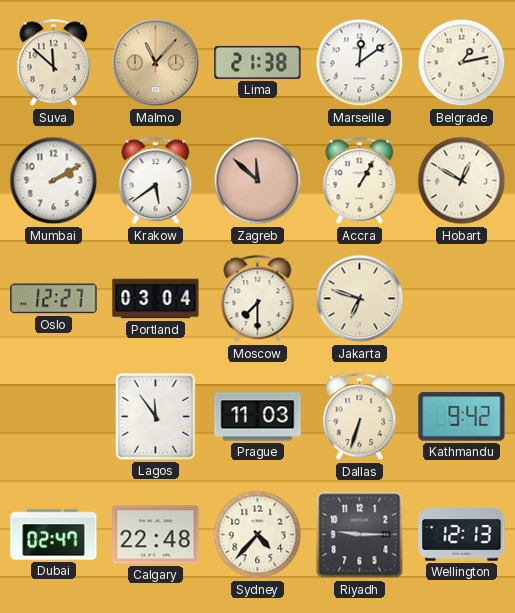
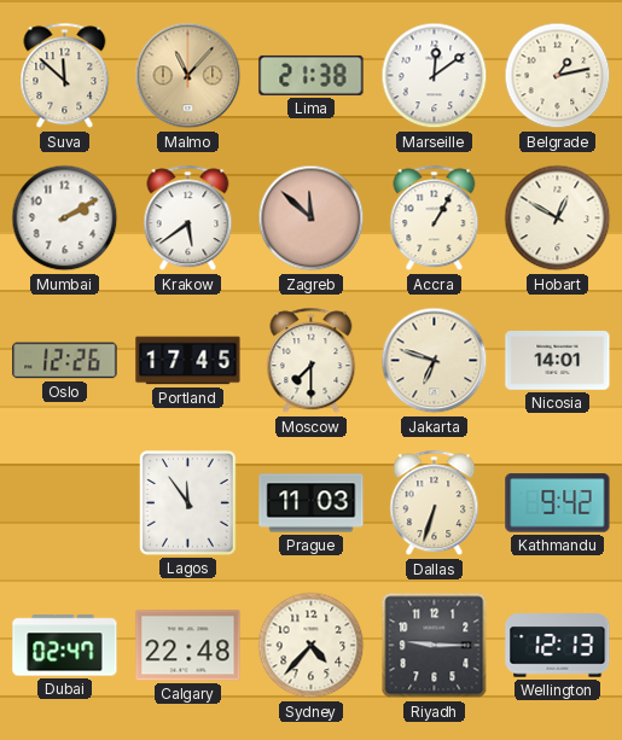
Oslo: 12:27 -> 12:26
Portland: 03:04 -> 17:45
Nicosia: none -> 14:01
